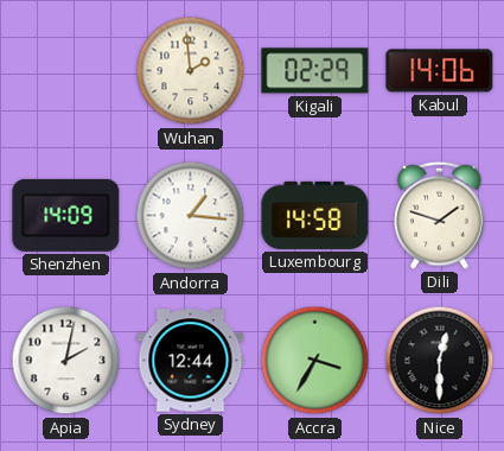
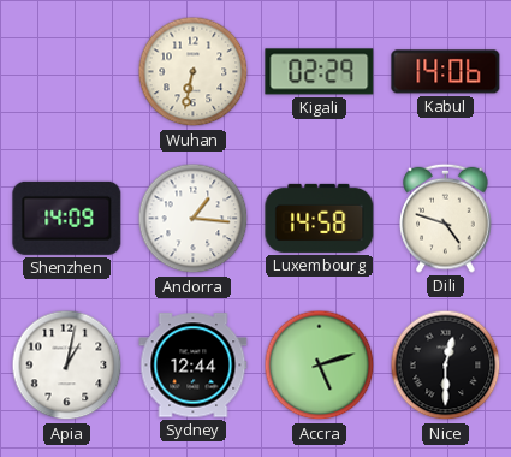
Wuhan: 1:59 -> 6:32
Dili: 1:48 -> 4:48
Apia: 2:02 -> 1:02
Accra: 3:35 -> 5:12
